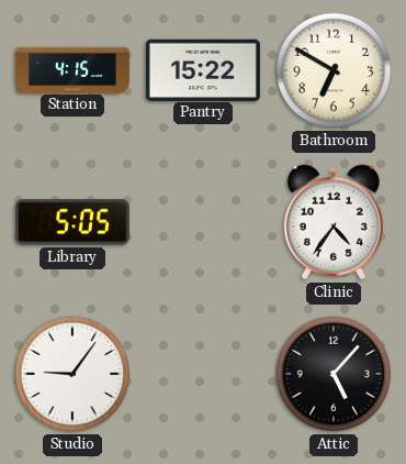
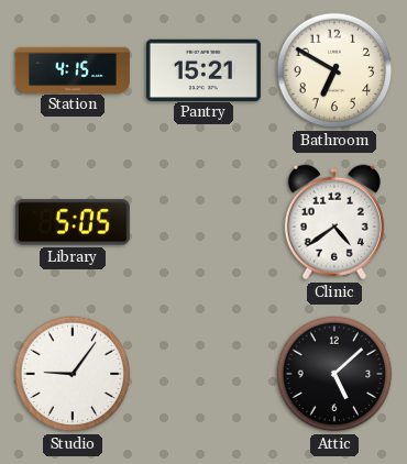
Pantry: 15:22 -> 15:21
Clinic: 4:36 -> 4:39
Attic: 5:07 -> 5:08
